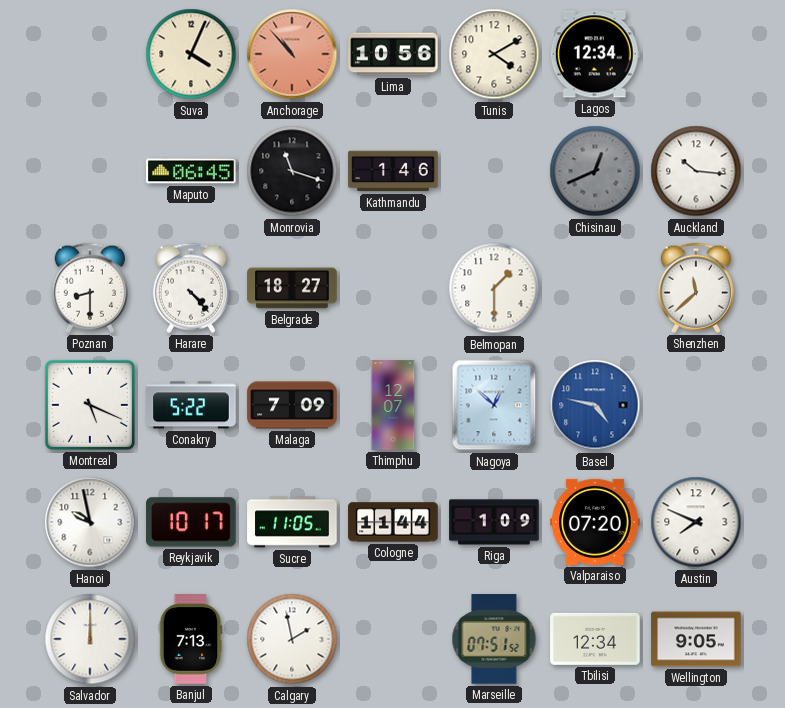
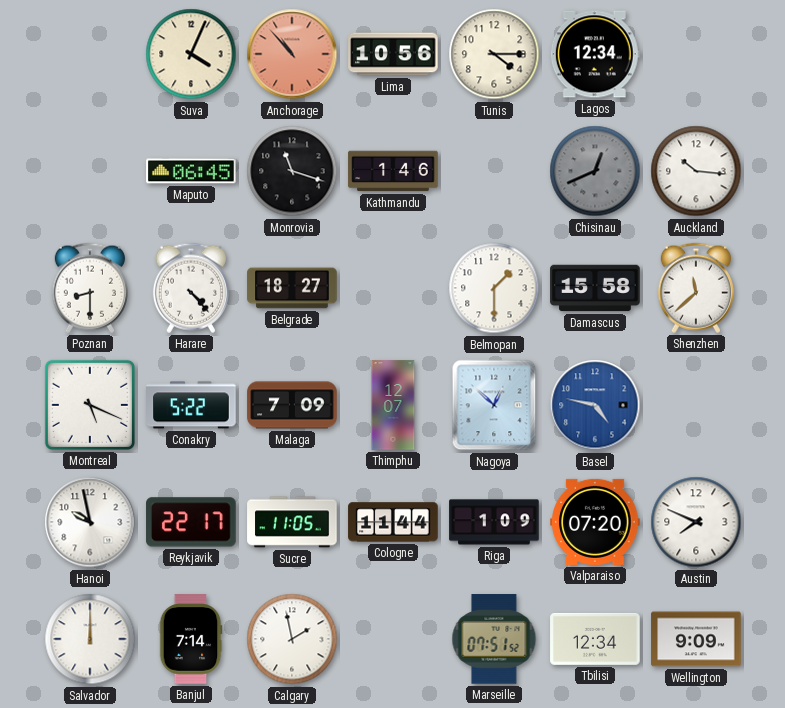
Tunis: 4:10 -> 4:15
Damascus: none -> 15:58
Reykjavik: 10:17 -> 22:17
Banjul: 7:13 -> 7:14
Wellington: 9:05 -> 9:09
